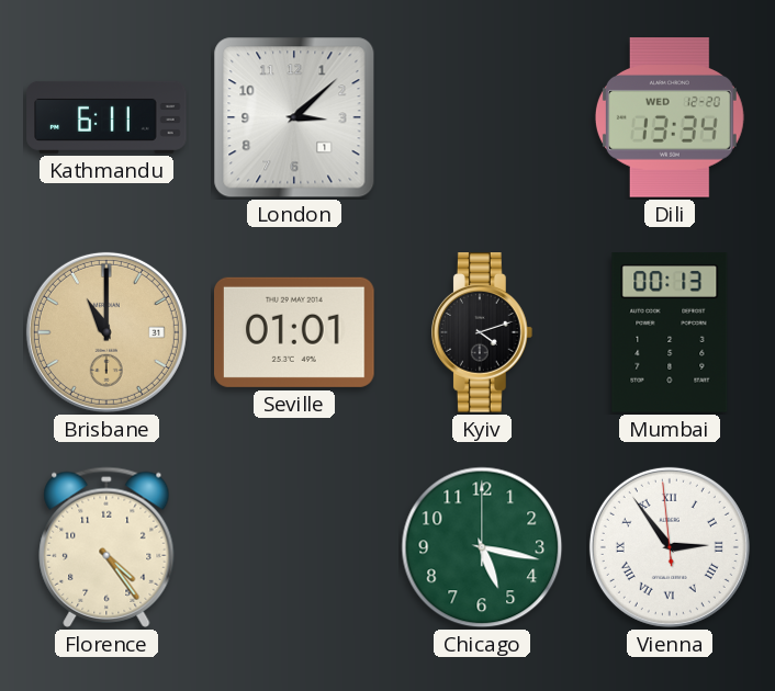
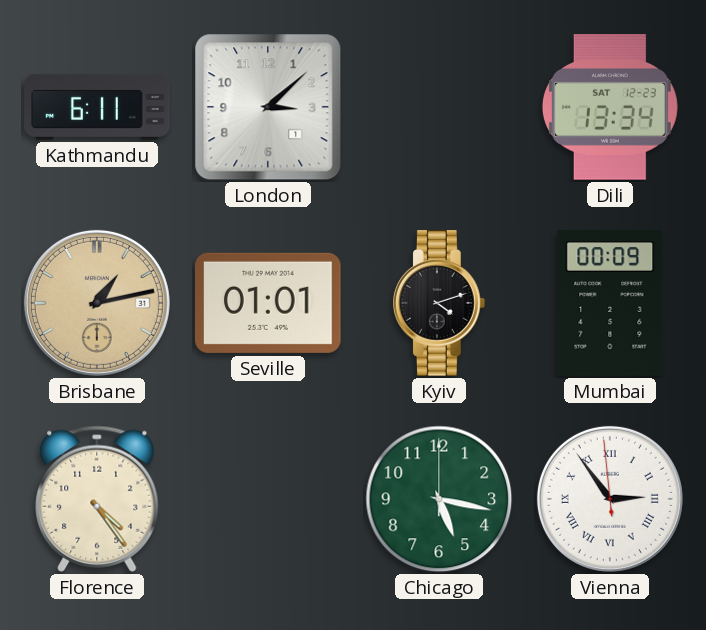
Dili date: WED 12-20 -> SAT 12-23
Brisbane: 11:00 -> 1:13
Mumbai: 00:13 -> 00:09
